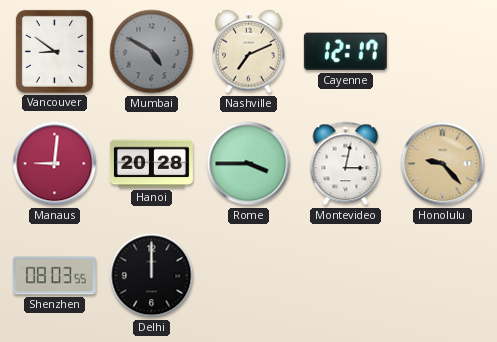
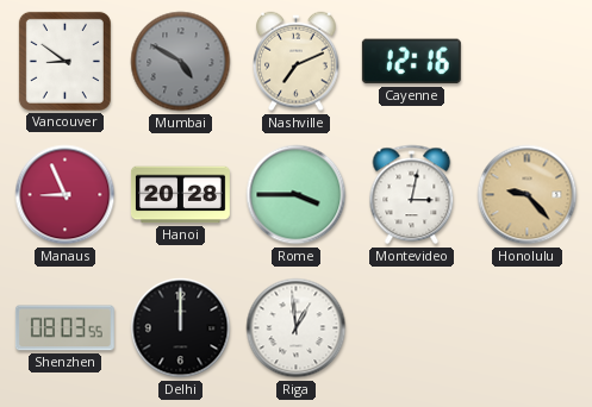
Cayenne: 12:17 -> 12:16
Manaus: 9:01 -> 8:56
Riga: none -> 12:59
